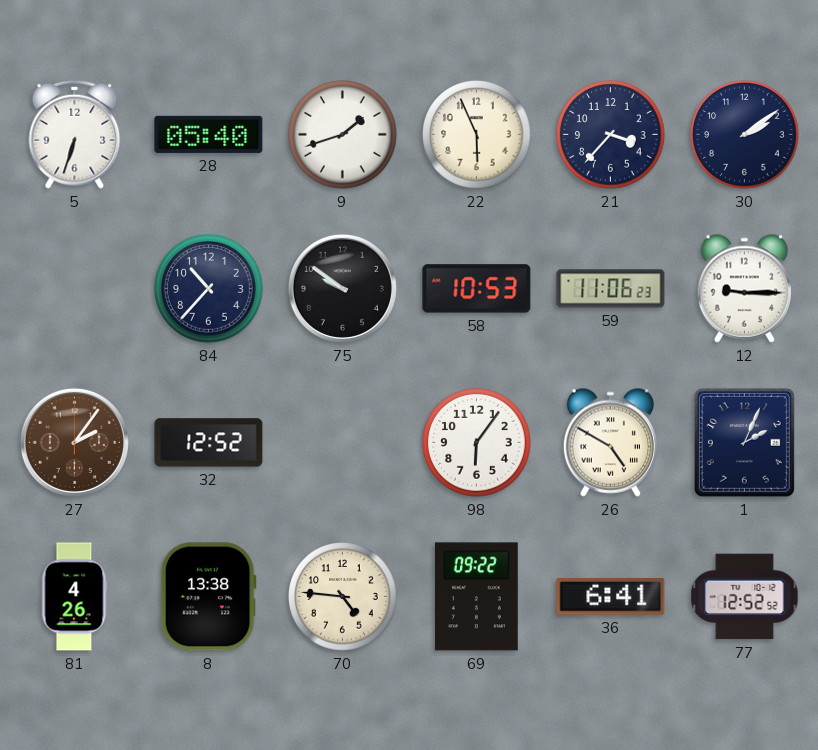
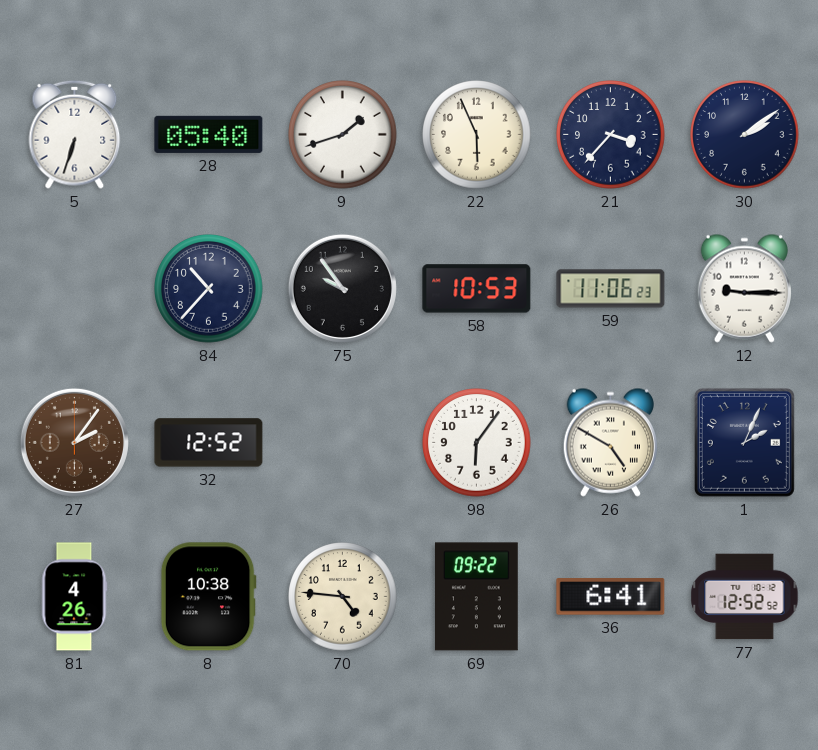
75: 9:51 -> 9:54
8: 13:38 -> 10:38
